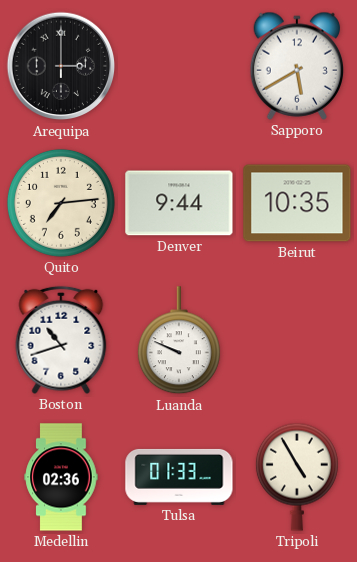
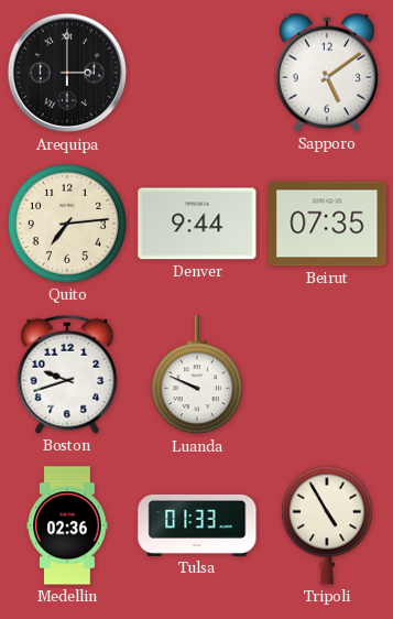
Sapporo: 5:40 -> 5:09
Beirut: 10:35 -> 07:35
Boston: 10:42 -> 9:42
